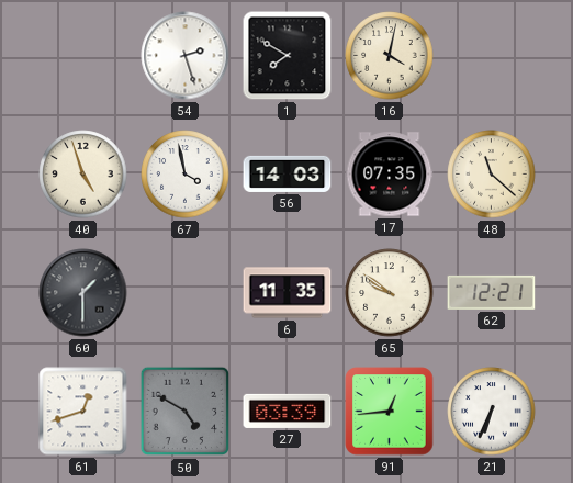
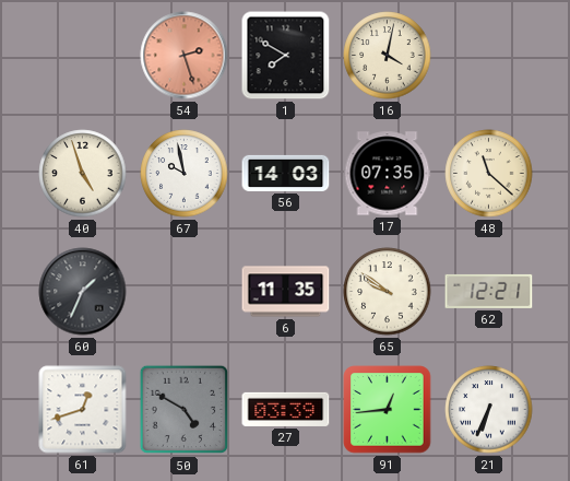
54 dial: white -> salmon
67: 3:58 -> 9:58
60: 1:30 -> 1:34
